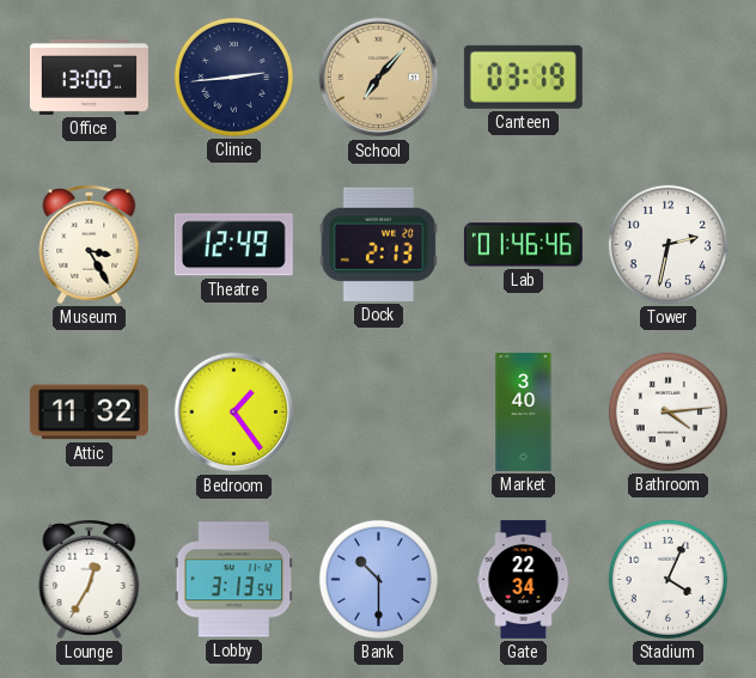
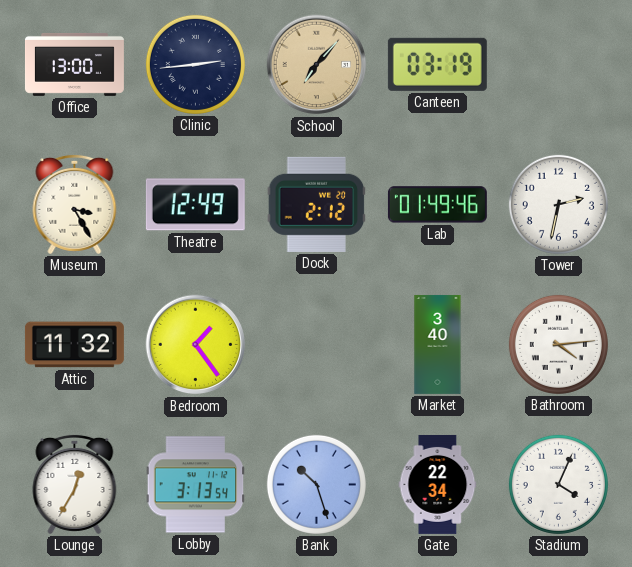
Dock: 2:13 -> 2:12
Lab: 01:46 -> 01:49
Bank: 10:30 -> 10:27
